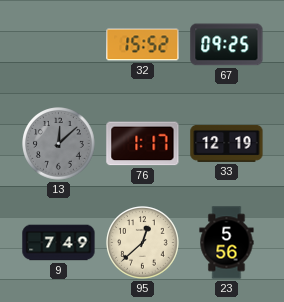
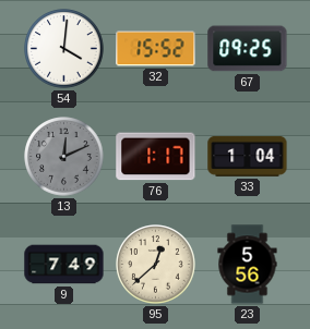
54: none -> 4:01
13: 12:08 -> 12:11
33: 12:19 -> 1:04
